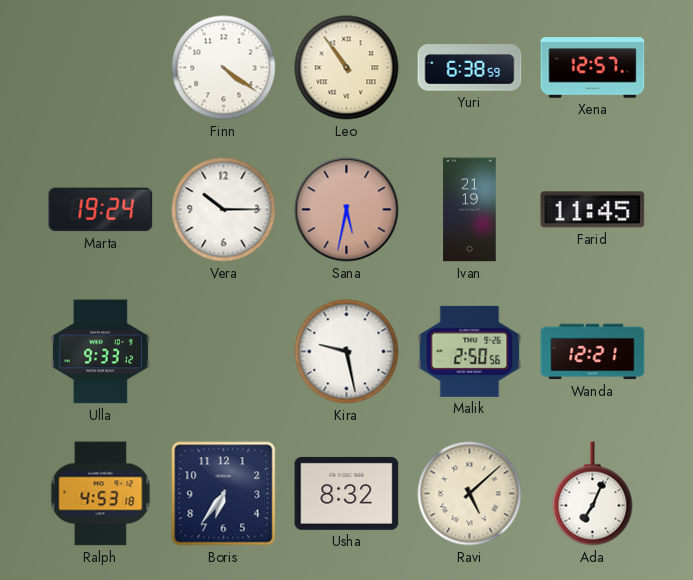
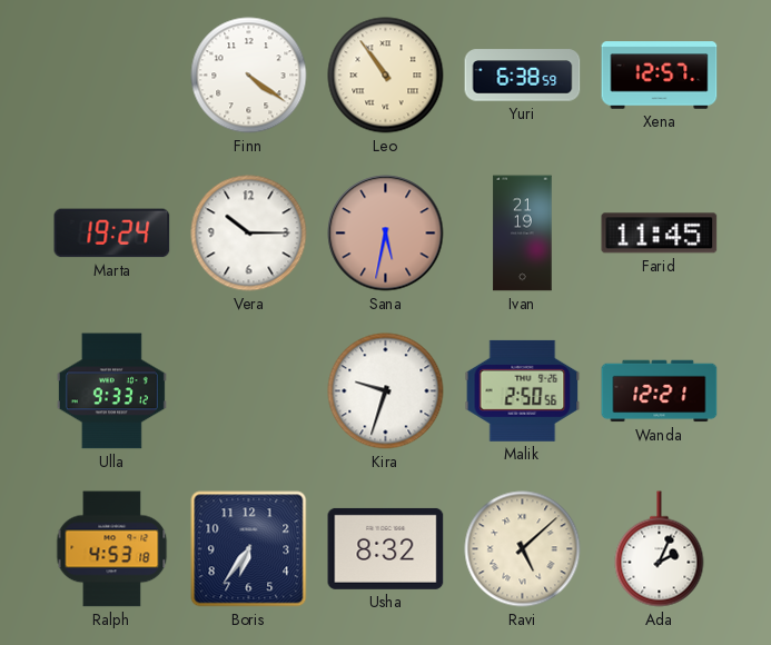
Kira: 9:28 -> 9:33
Ada: 7:04 -> 2:04
